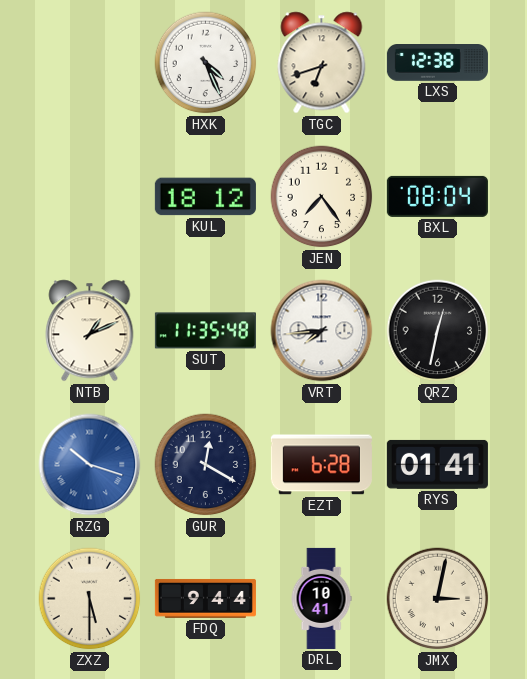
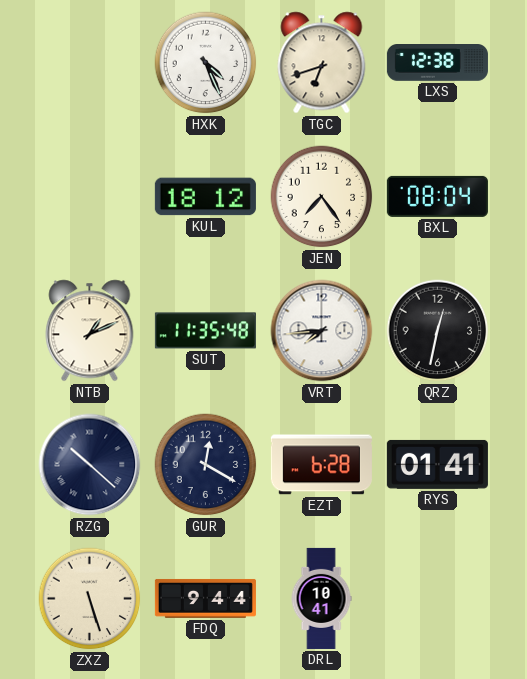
RZG: 10:18 -> 10:22
RZG dial: blue -> navy
ZXZ: 5:30 -> 5:27
JMX: 3:02 -> none
